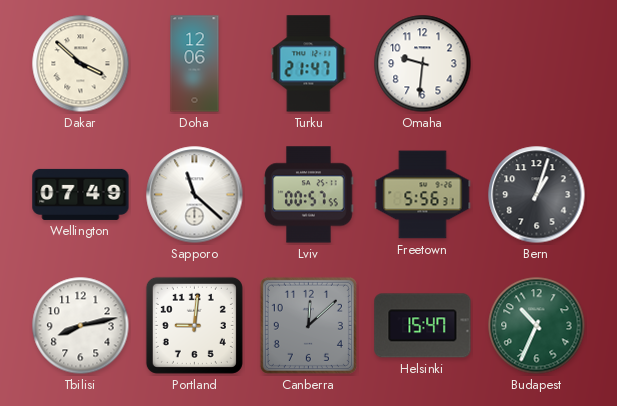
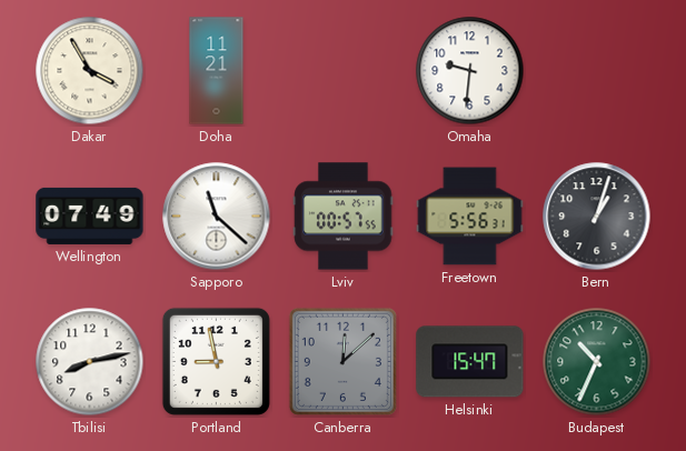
Dakar: 3:52 -> 3:55
Doha: 12:06 -> 11:21
Turku: 21:47 -> none
Portland: 9:01 -> 8:58
